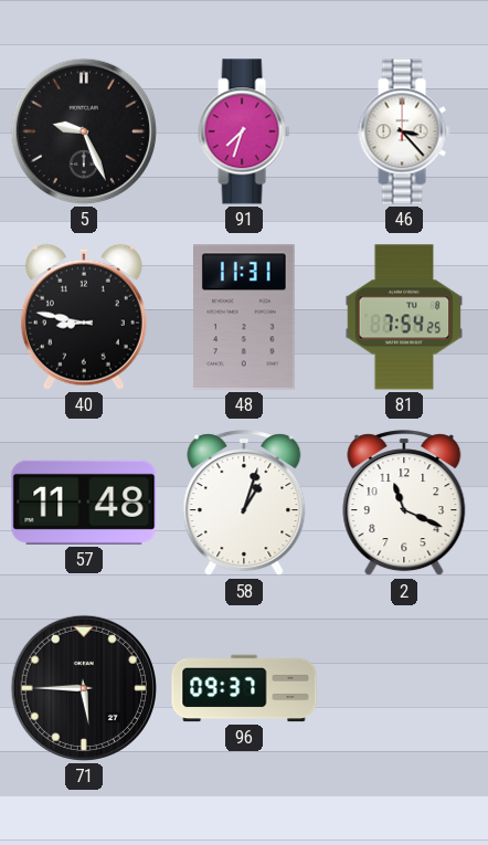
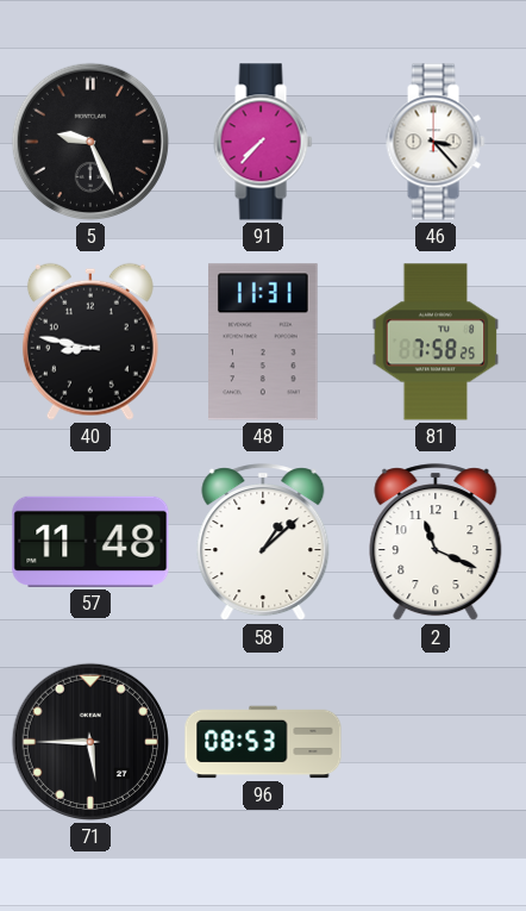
91: 7:33 -> 7:37
81: 7:54 -> 7:58
58: 1:03 -> 1:08
96: 09:37 -> 08:53
